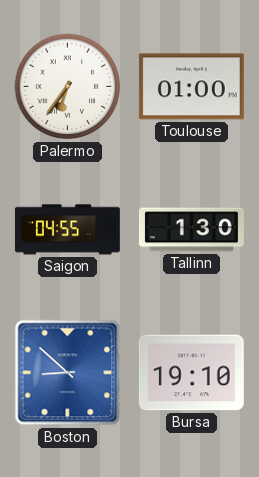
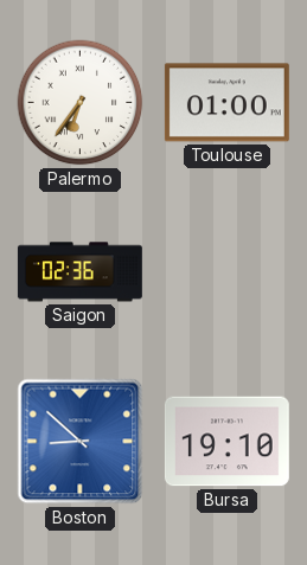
Saigon: 04:55 -> 02:36
Tallinn: 1:30 -> none
